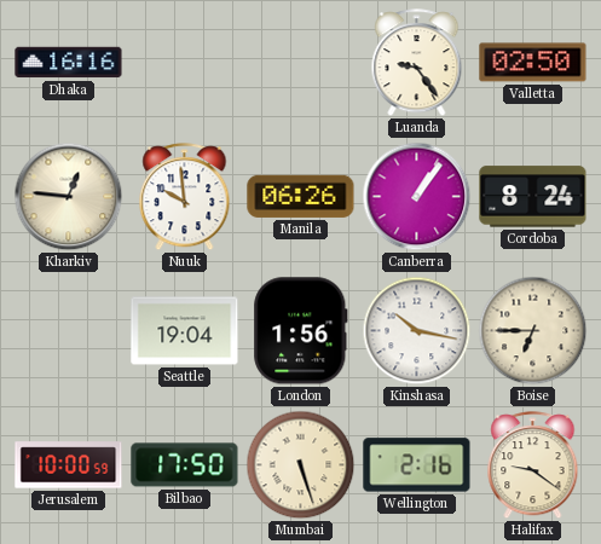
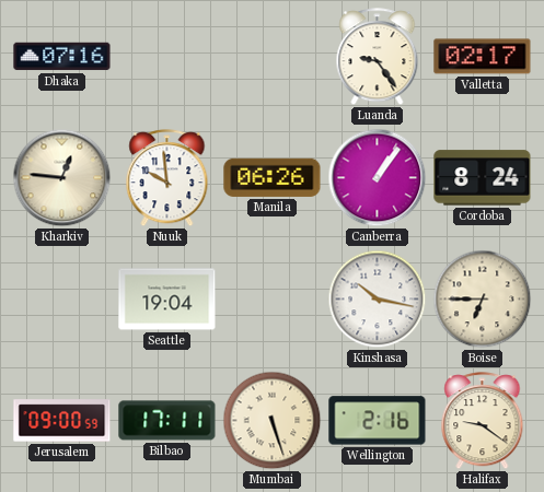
Dhaka: 16:16 -> 07:16
Valletta: 02:50 -> 02:17
London: 1:56 -> none
Jerusalem: 10:00 -> 09:00
Bilbao: 17:50 -> 17:11
